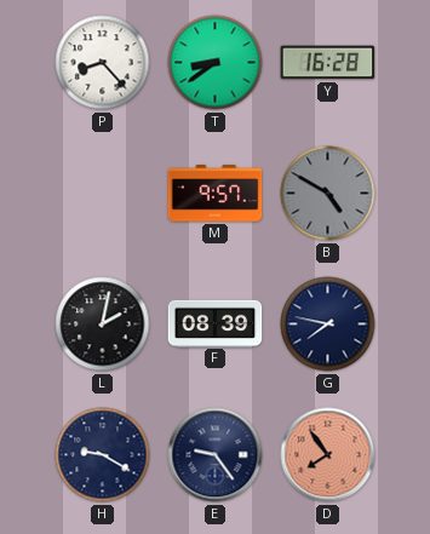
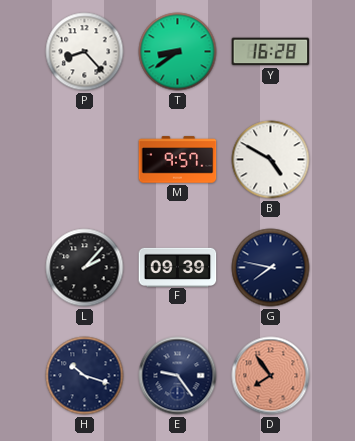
B dial: grey -> white
L: 2:02 -> 2:07
F: 08:39 -> 09:39
H: 9:20 -> 10:18
